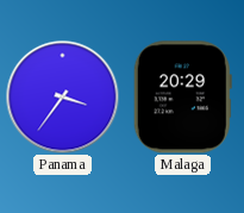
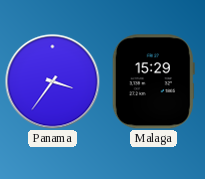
Malaga: 20:29 -> 15:29
